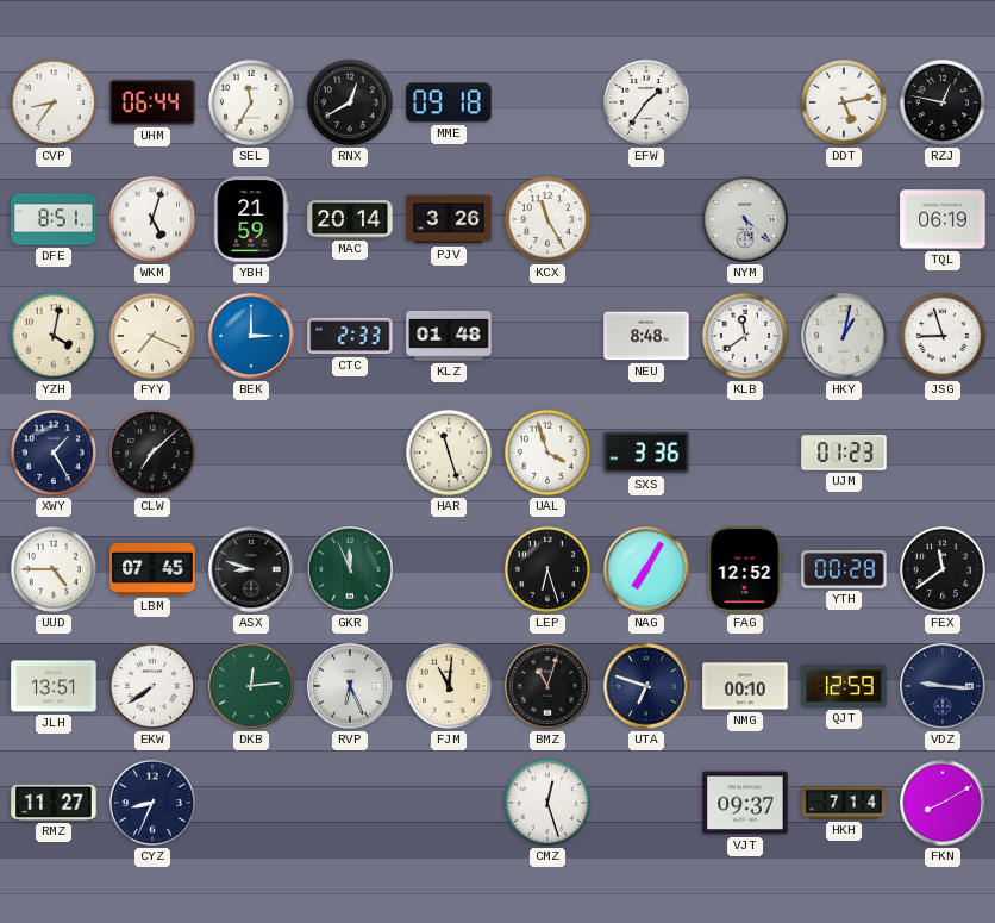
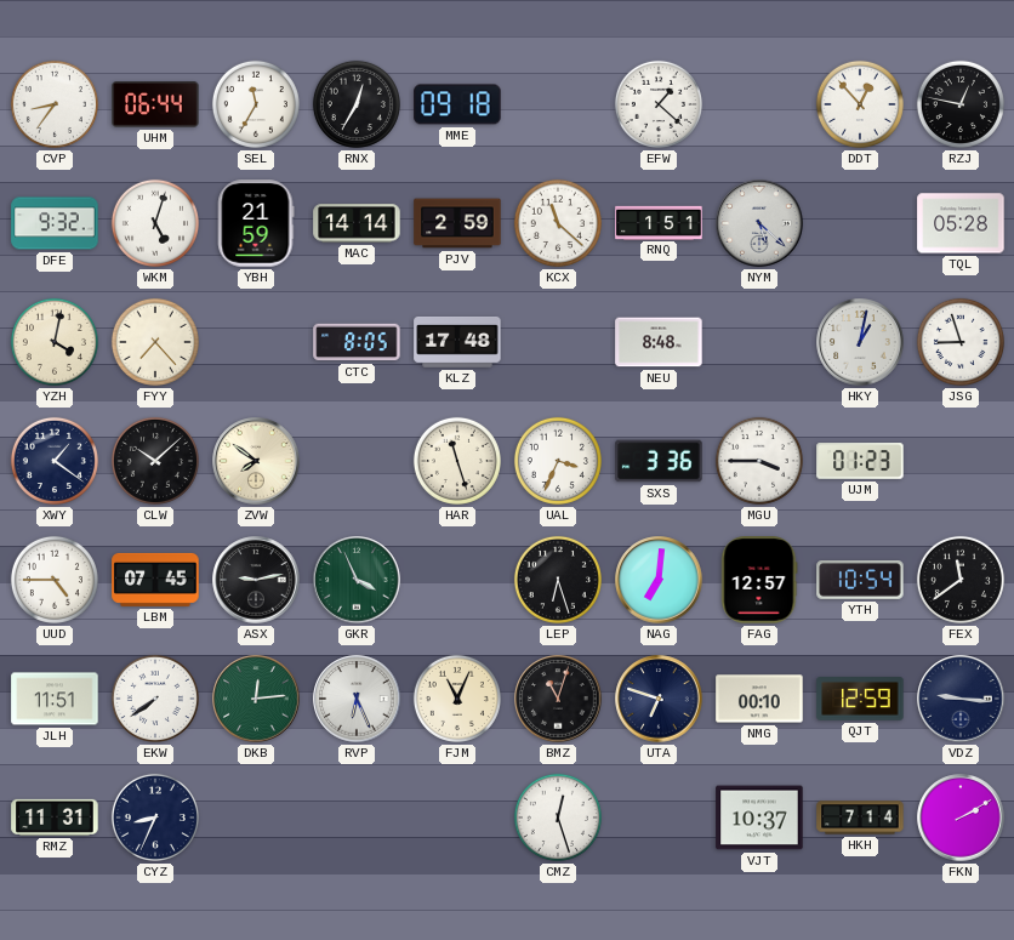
RNX: 12:40 -> 12:35
EFW: 1:36 -> 1:22
DDT: 5:13 -> 12:53
DFE: 8:51 -> 9:32
MAC: 20:14 -> 14:14
PJV: 3:26 -> 2:59
KCX: 11:25 -> 11:22
RNQ: none -> 1:51
TQL: 06:19 -> 05:28
FYY: 7:19 -> 7:23
BEK: 3:00 -> none
CTC: 2:33 -> 8:05
KLZ: 01:48 -> 17:48
KLB: 11:39 -> none
XWY: 1:25 -> 1:21
CLW: 7:08 -> 10:08
ZVW: none -> 7:51
UAL: 3:57 -> 3:34
MGU: none -> 3:45
ASX: 8:48 -> 9:13
GKR: 11:56 -> 3:56
NAG: 7:05 -> 7:01
FAG: 12:52 -> 12:57
YTH: 00:28 -> 10:54
JLH: 13:51 -> 11:51
FJM: 11:01 -> 11:04
RMZ: 11:27 -> 11:31
VJT: 09:37 -> 10:37
FKN: 8:10 -> 2:10
